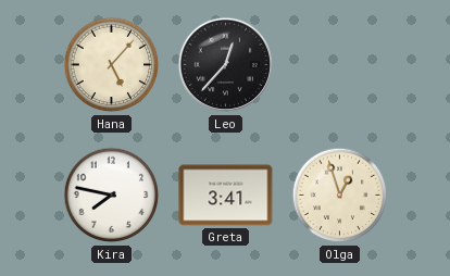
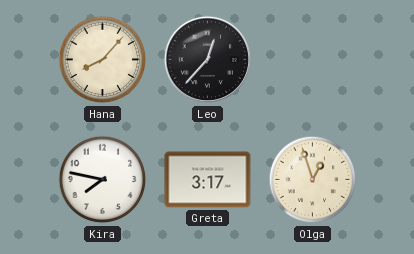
Hana: 5:07 -> 8:07
Greta: 3:41 -> 3:17
